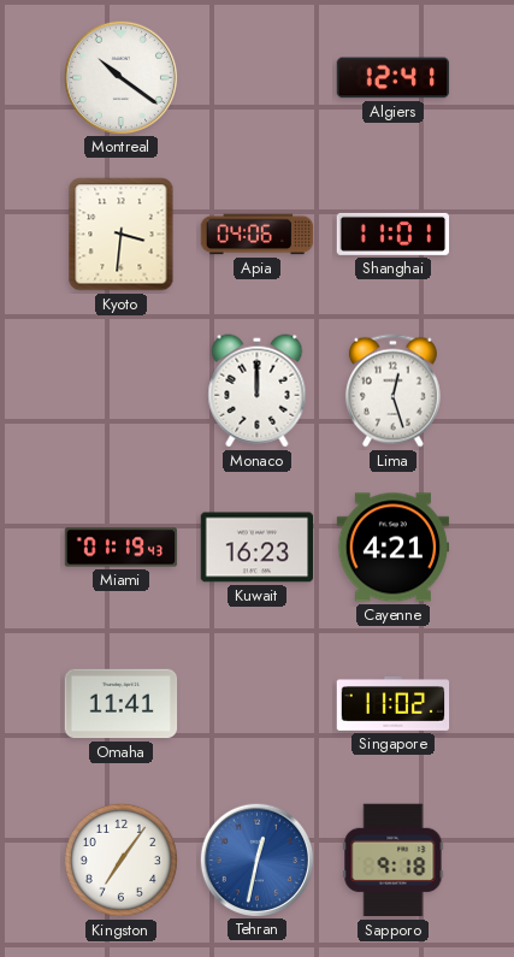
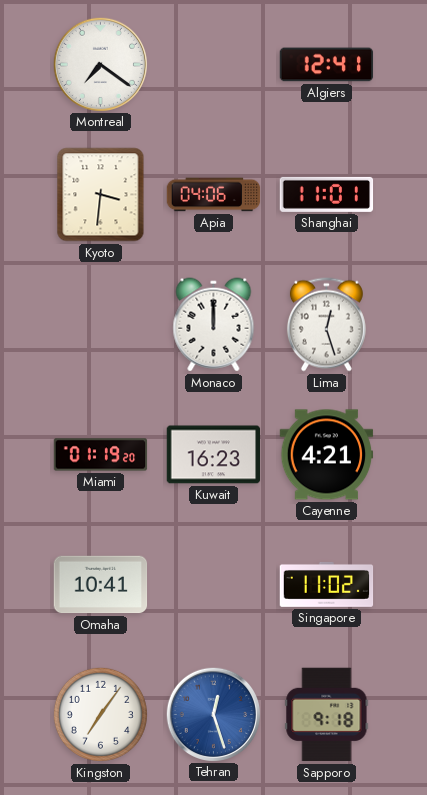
Montreal: 10:21 -> 7:21
Miami: 01:19:43 -> 01:19:20
Omaha: 11:41 -> 10:41
Tehran: 12:32 -> 12:27
